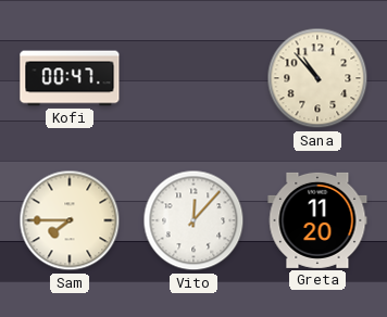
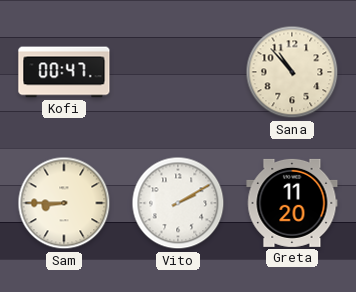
Sam: 7:45 -> 8:45
Vito: 12:07 -> 2:10
